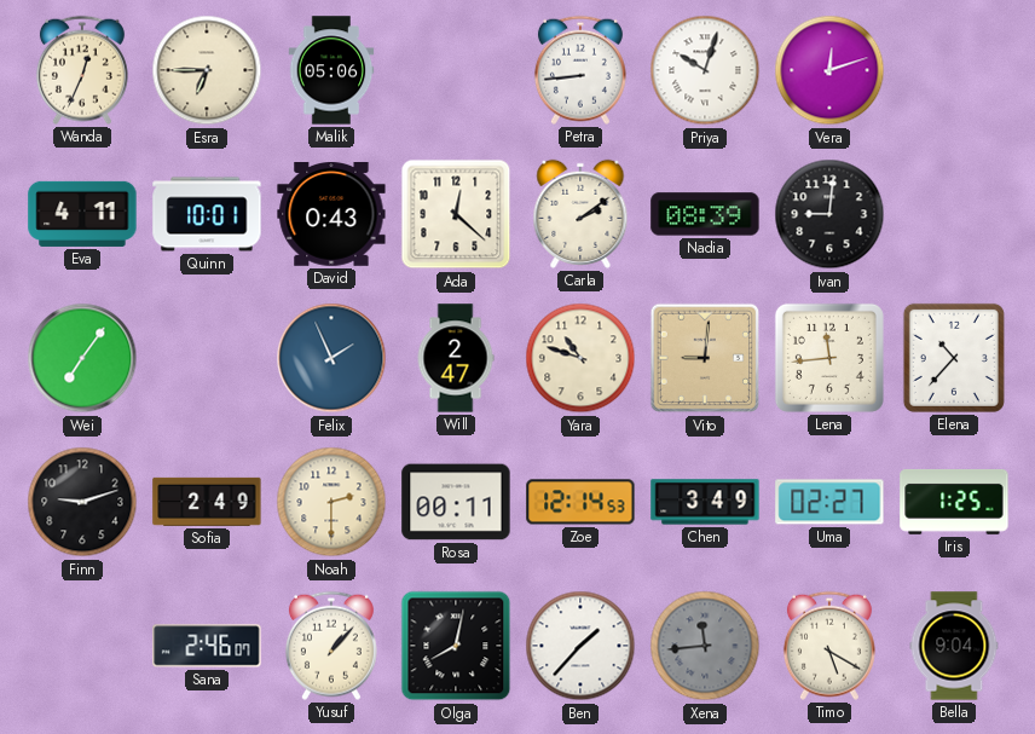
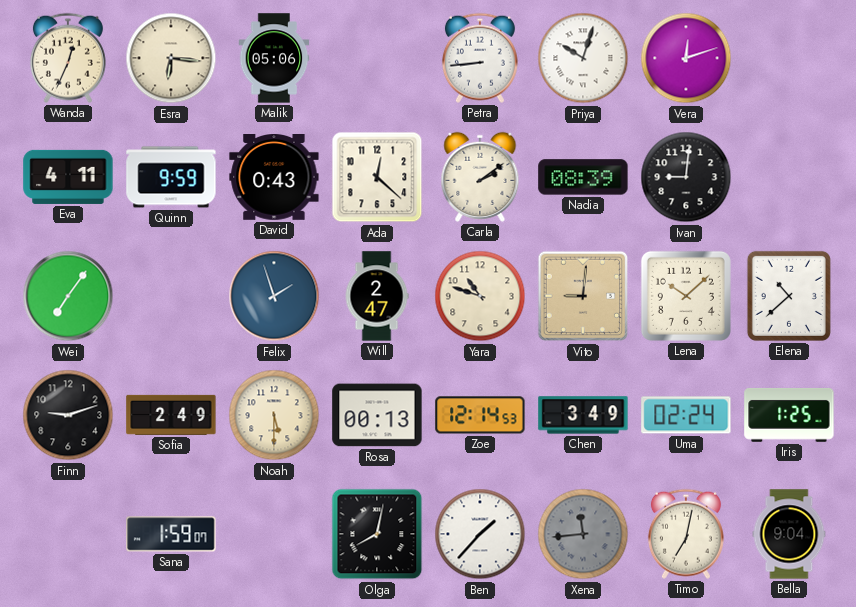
Esra: 6:45 -> 6:16
Quinn: 10:01 -> 9:59
Felix: 1:56 -> 1:57
Lena: 11:44 -> 10:08
Elena: 10:37 -> 10:38
Noah: 2:30 -> 5:30
Rosa: 00:11 -> 00:13
Uma: 02:27 -> 02:24
Sana: 2:46 -> 1:59
Yusuf: 1:07 -> none
Timo: 5:20 -> 7:02
